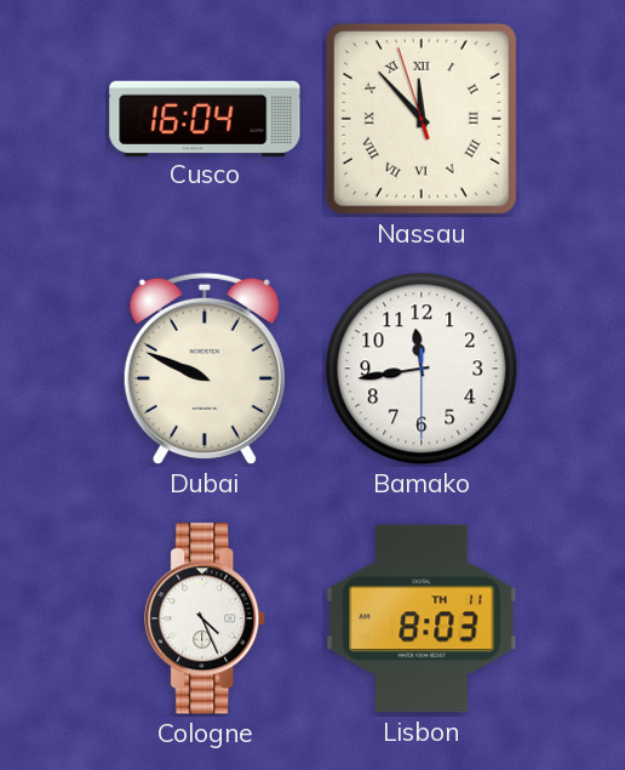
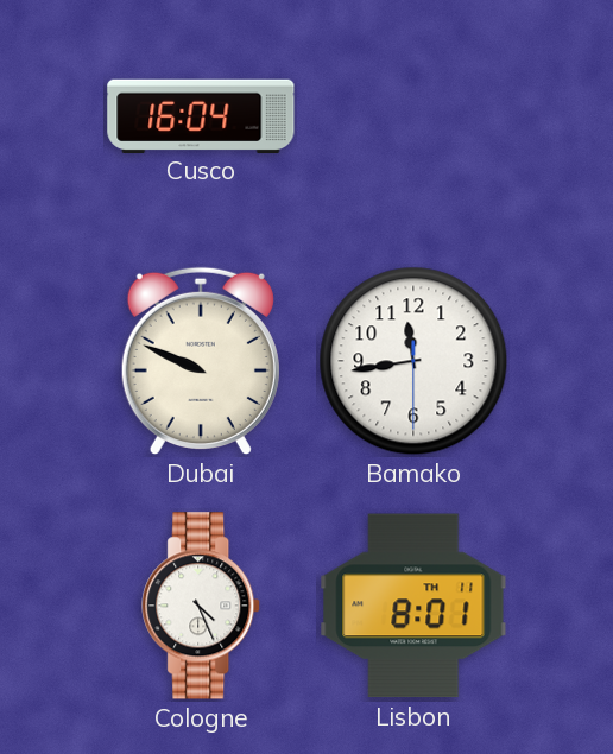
Nassau: 11:52 -> none
Lisbon: 8:03 -> 8:01
